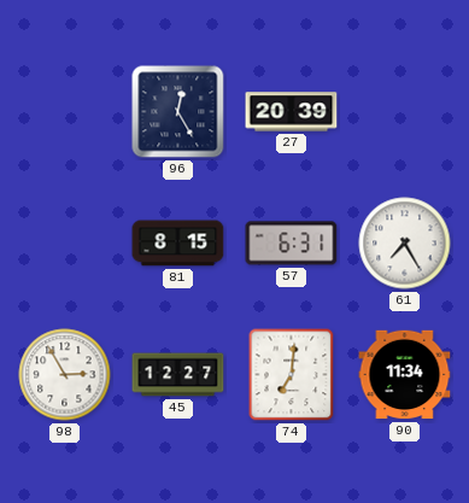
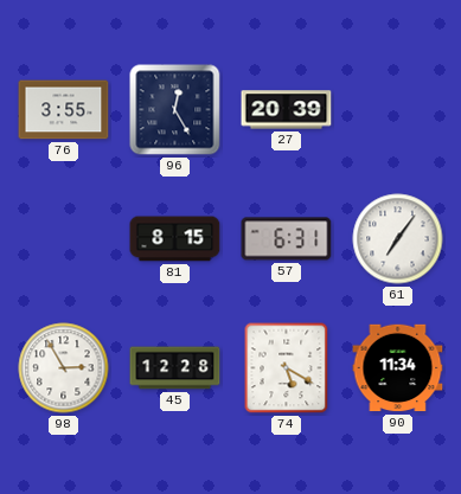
76: none -> 3:55
61: 7:25 -> 7:06
45: 12:27 -> 12:28
74: 7:01 -> 5:20
